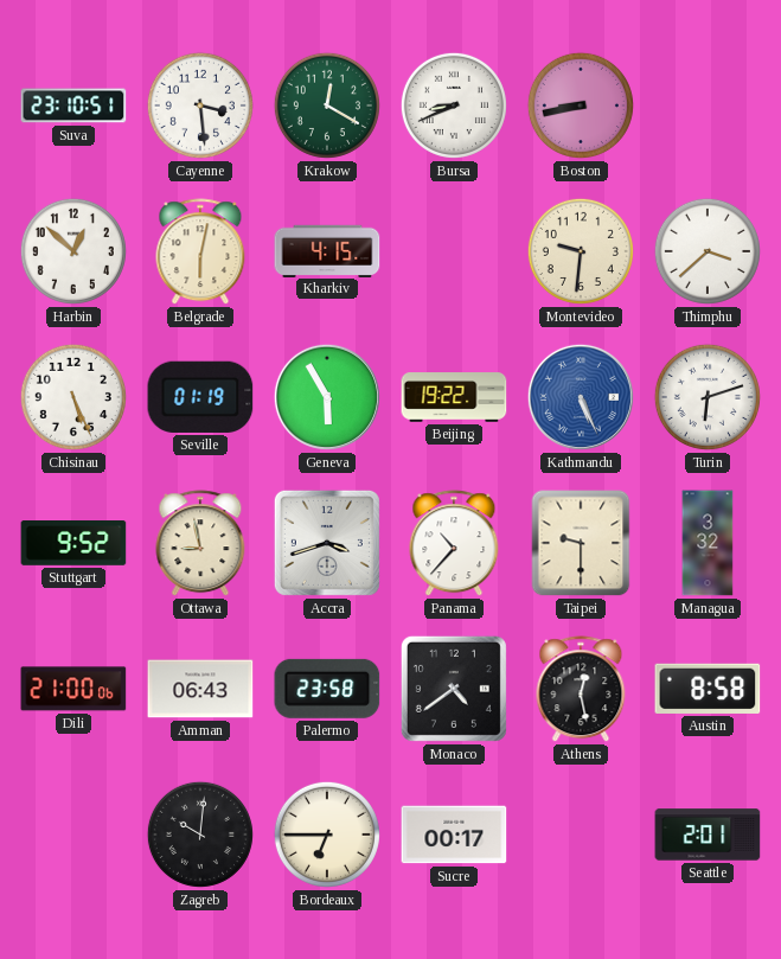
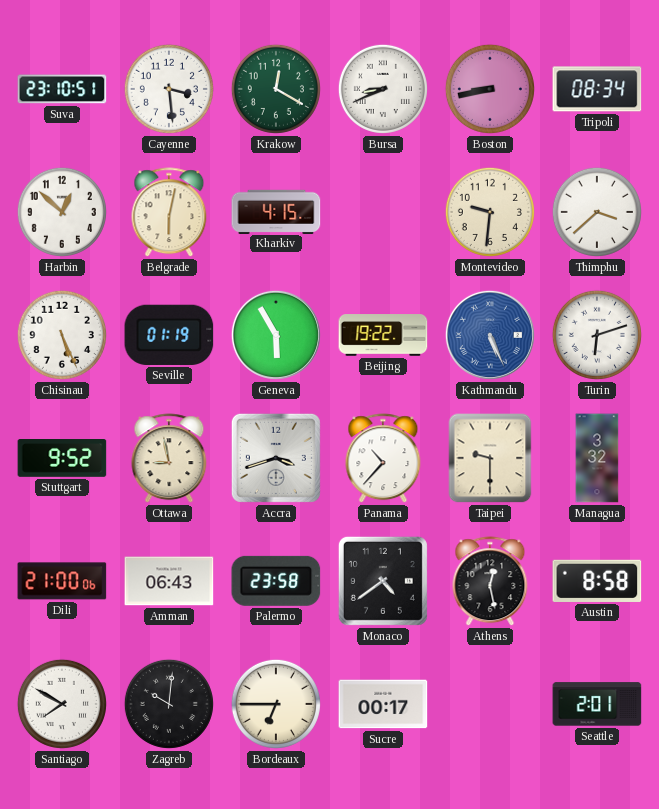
Tripoli: none -> 08:34
Santiago: none -> 7:50
